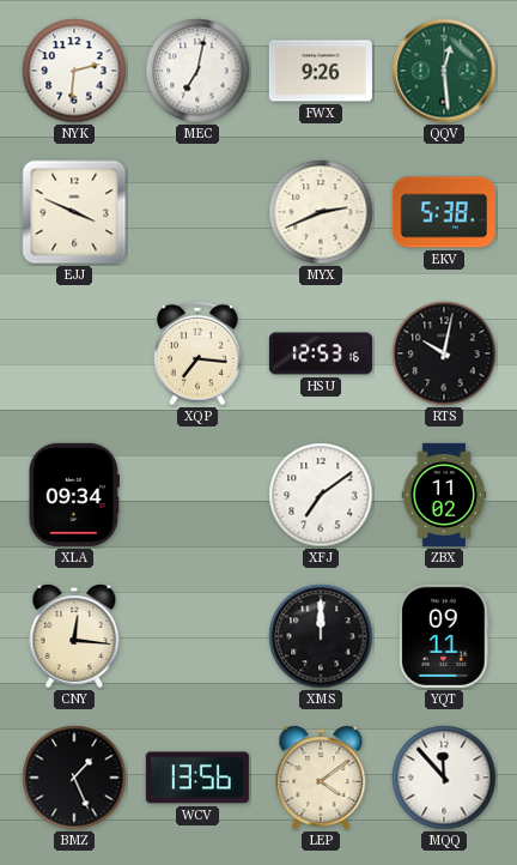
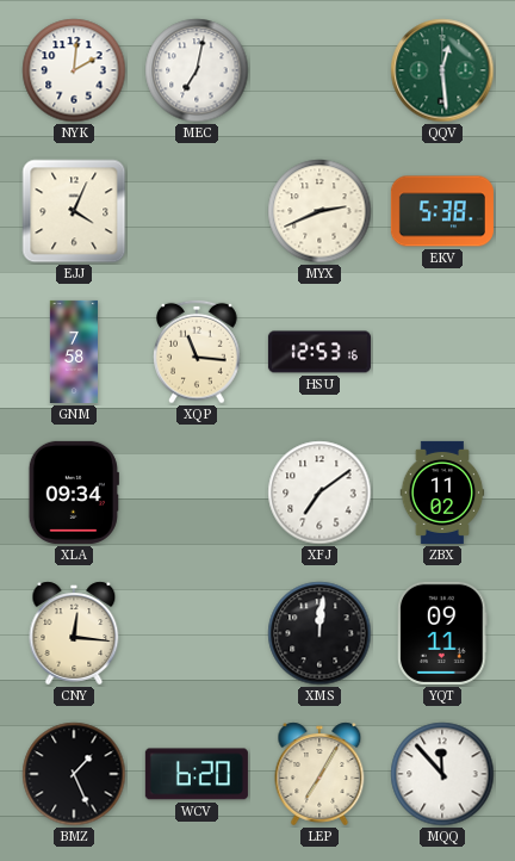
NYK: 2:31 -> 2:01
FWX: 9:26 -> none
EJJ: 3:49 -> 4:04
GNM: none -> 7:58
XQP: 7:16 -> 11:16
RTS: 10:02 -> none
XMS: 12:00 -> 12:01
WCV: 13:56 -> 6:20
LEP: 4:09 -> 7:05
